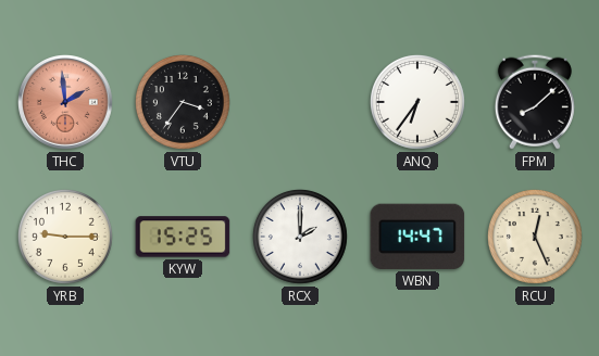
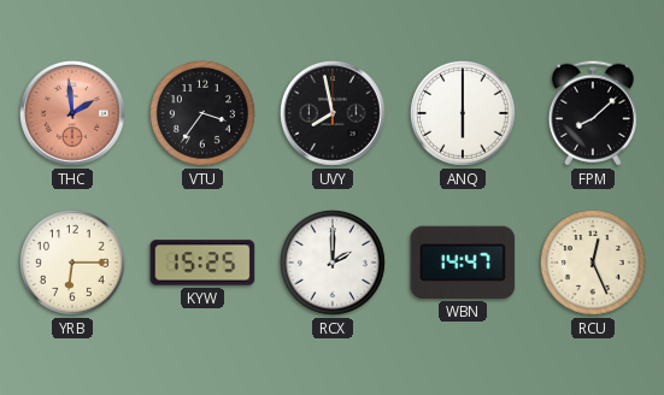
UVY: none -> 7:58
ANQ: 6:36 -> 6:00
YRB: 9:15 -> 6:15
